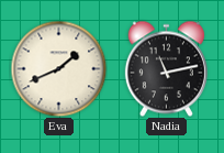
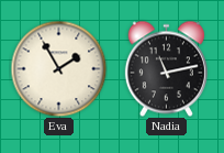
Eva: 1:41 -> 1:55
